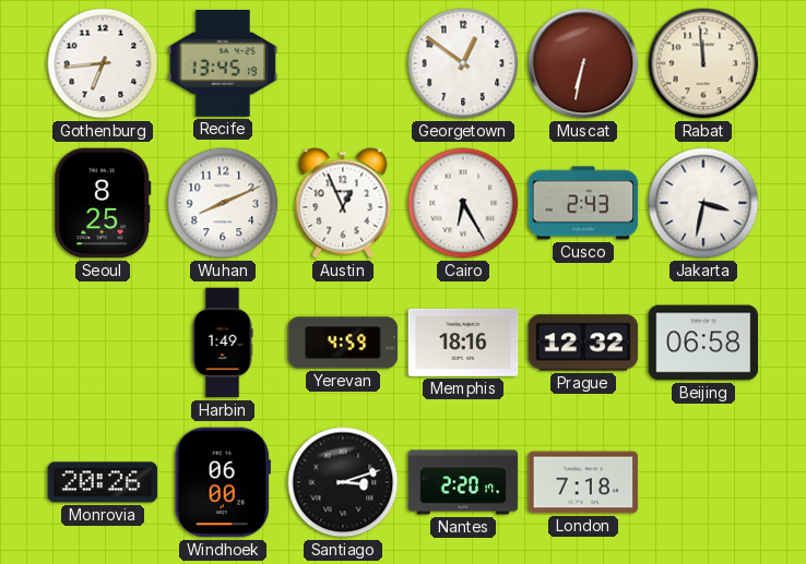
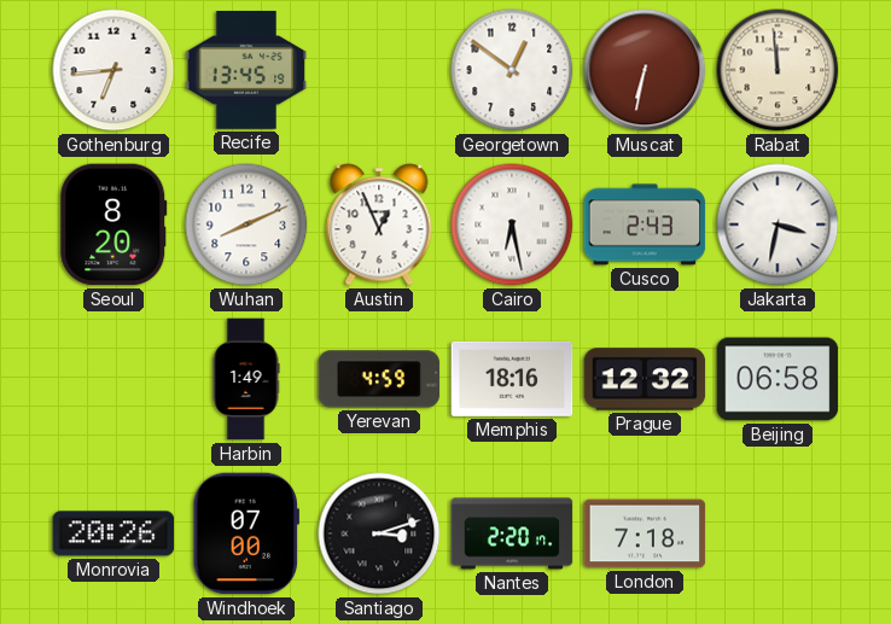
Seoul: 8:25 -> 8:20
Cairo: 6:25 -> 6:28
Windhoek: 06:00 -> 07:00
